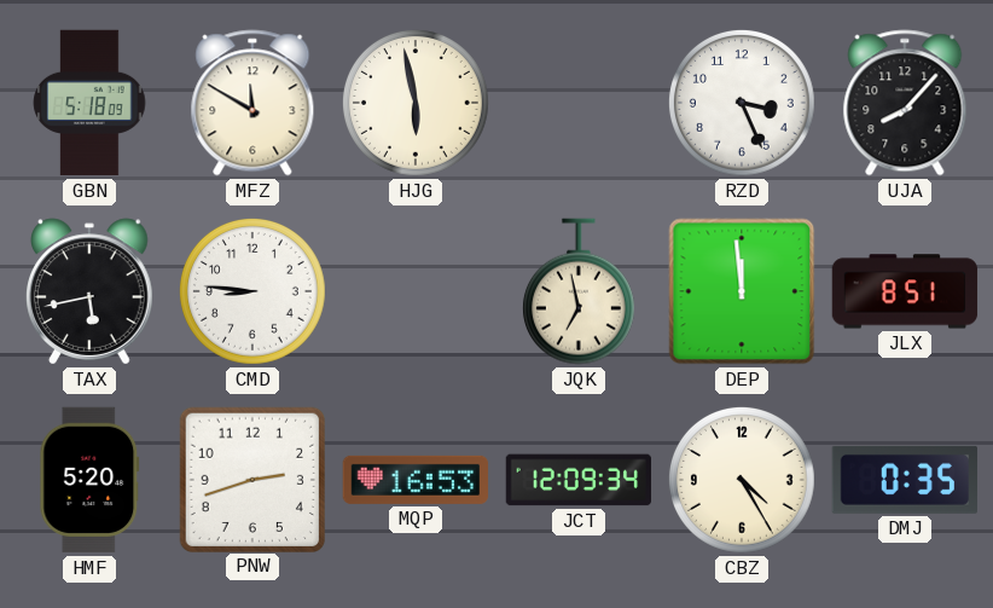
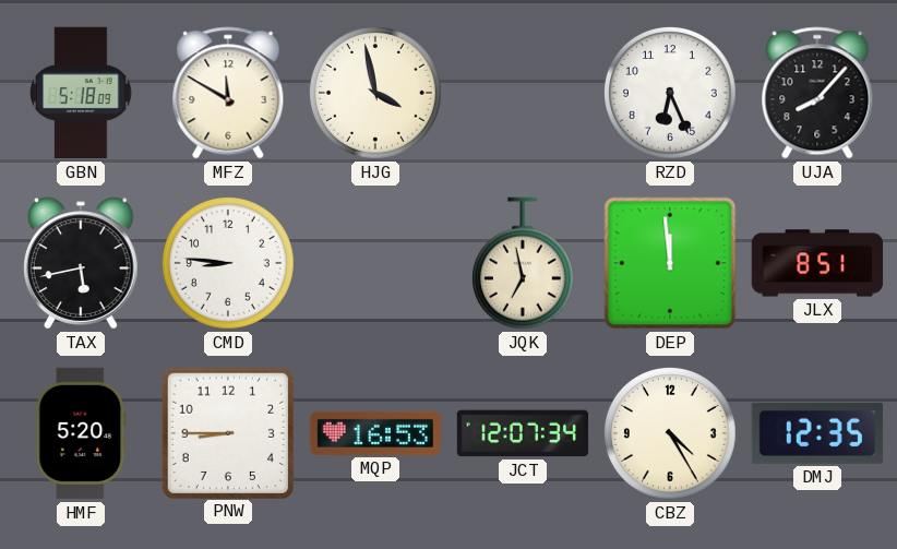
HJG: 5:58 -> 3:58
RZD: 3:26 -> 6:26
PNW: 2:42 -> 8:45
JCT: 12:09 -> 12:07
DMJ: 0:35 -> 12:35
